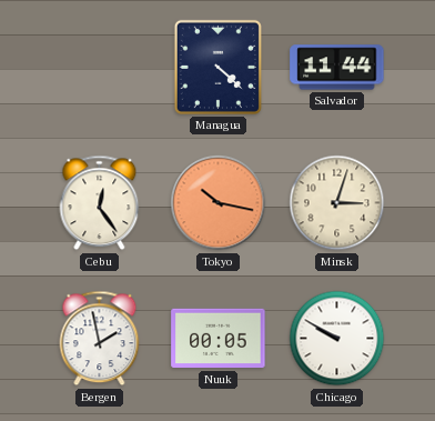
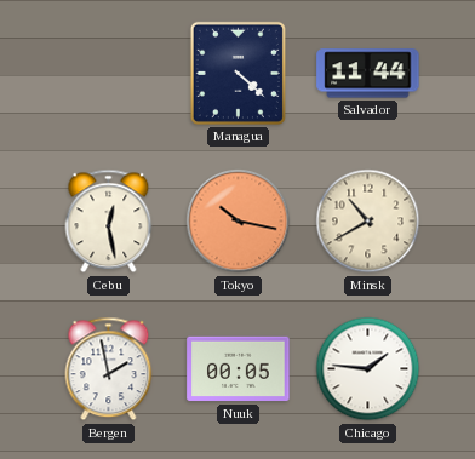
Cebu: 12:24 -> 12:28
Minsk: 3:03 -> 10:40
Chicago: 9:50 -> 1:46
